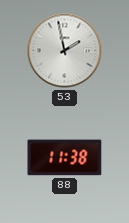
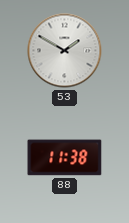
53: 1:58 -> 1:50
